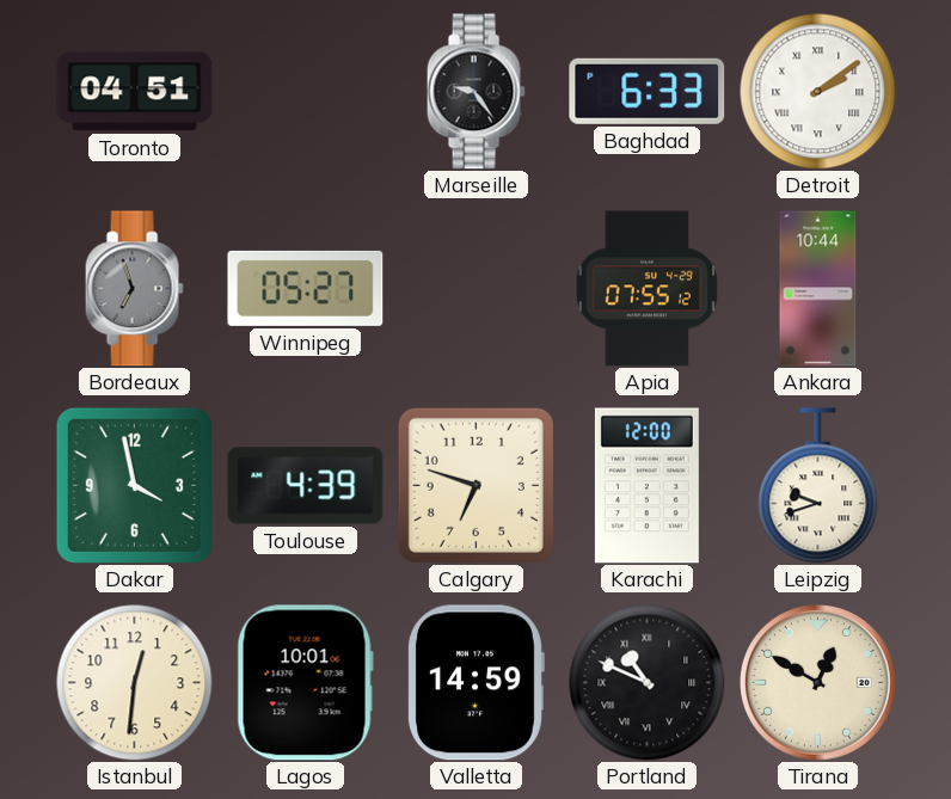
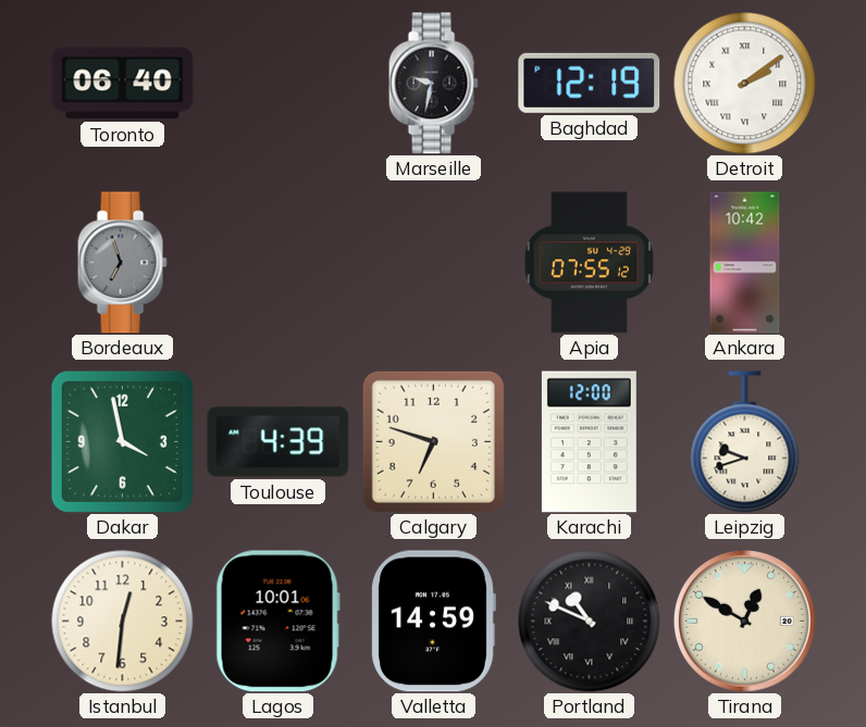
Toronto: 04:51 -> 06:40
Marseille: 9:24 -> 9:32
Baghdad: 6:33 -> 12:19
Winnipeg: 05:27 -> none
Ankara: 10:44 -> 10:42
